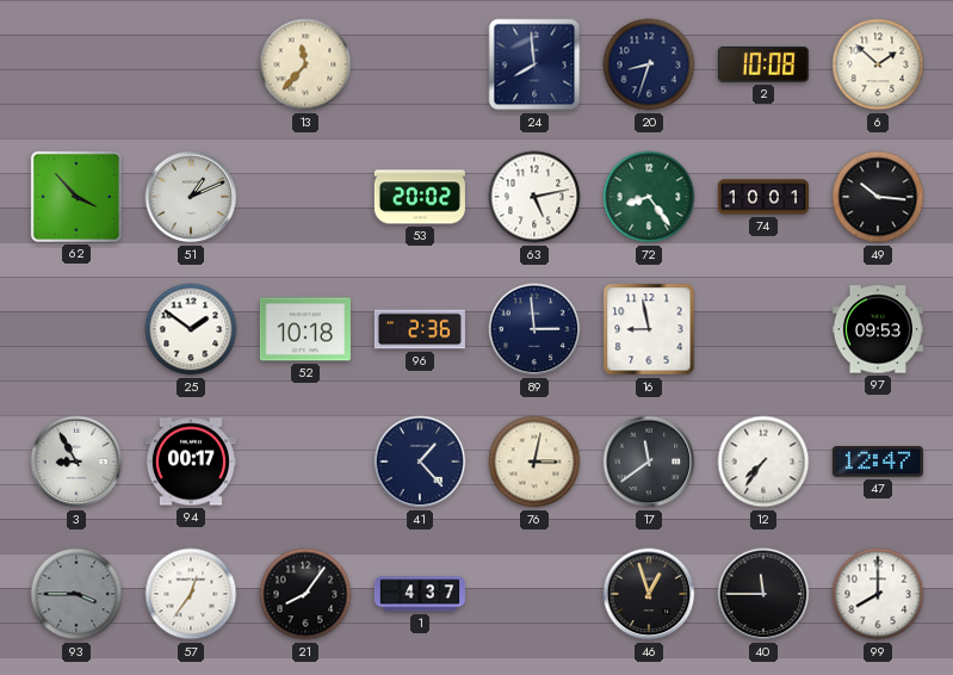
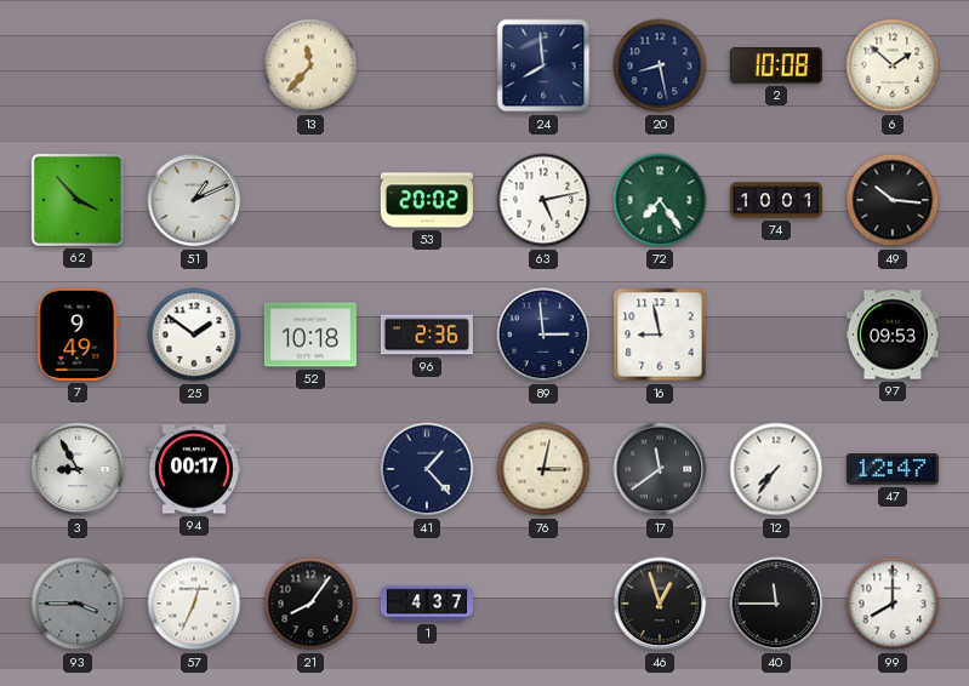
20: 8:33 -> 8:28
72: 8:24 -> 7:24
7: none -> 9:49
57: 12:36 -> 12:34
